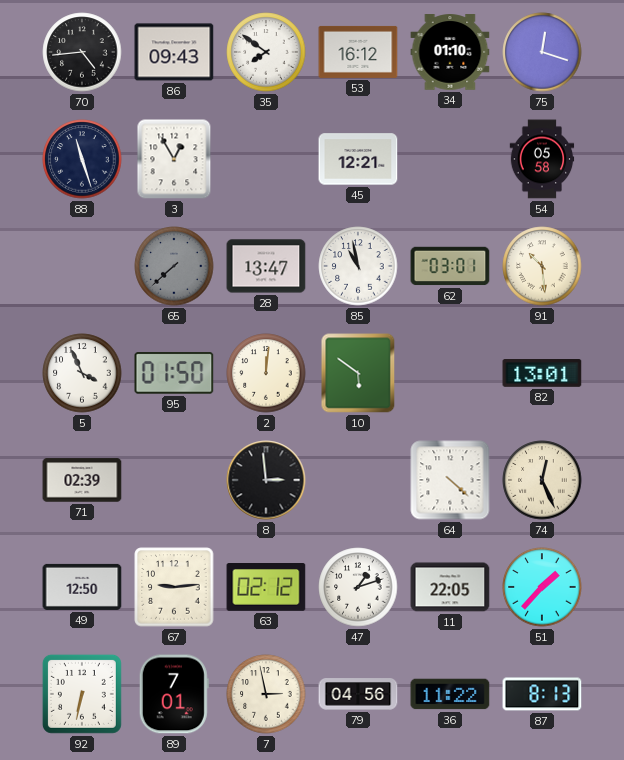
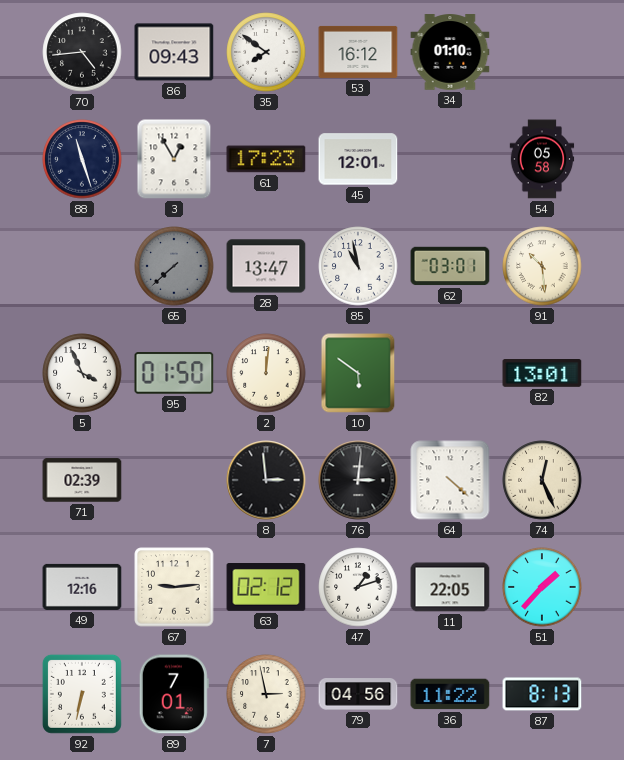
75: 12:18 -> none
61: none -> 17:23
45: 12:21 -> 12:01
76: none -> 3:01
49: 12:50 -> 12:16
